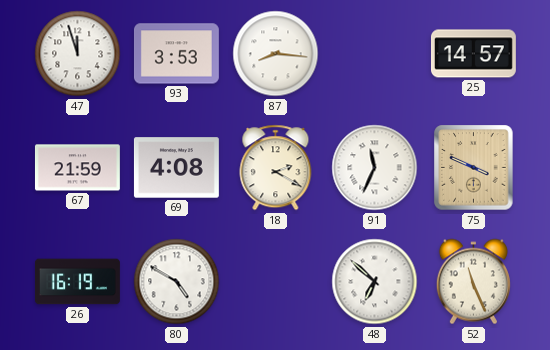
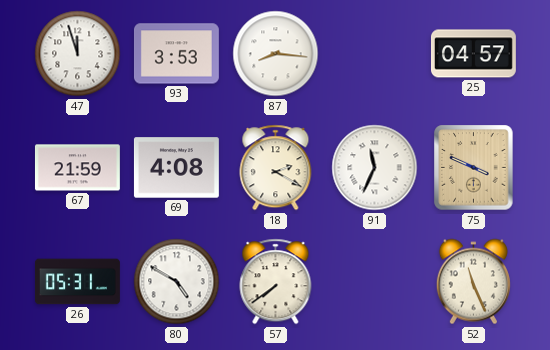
25: 14:57 -> 04:57
26: 16:19 -> 05:31
57: none -> 7:39
48: 6:52 -> none
